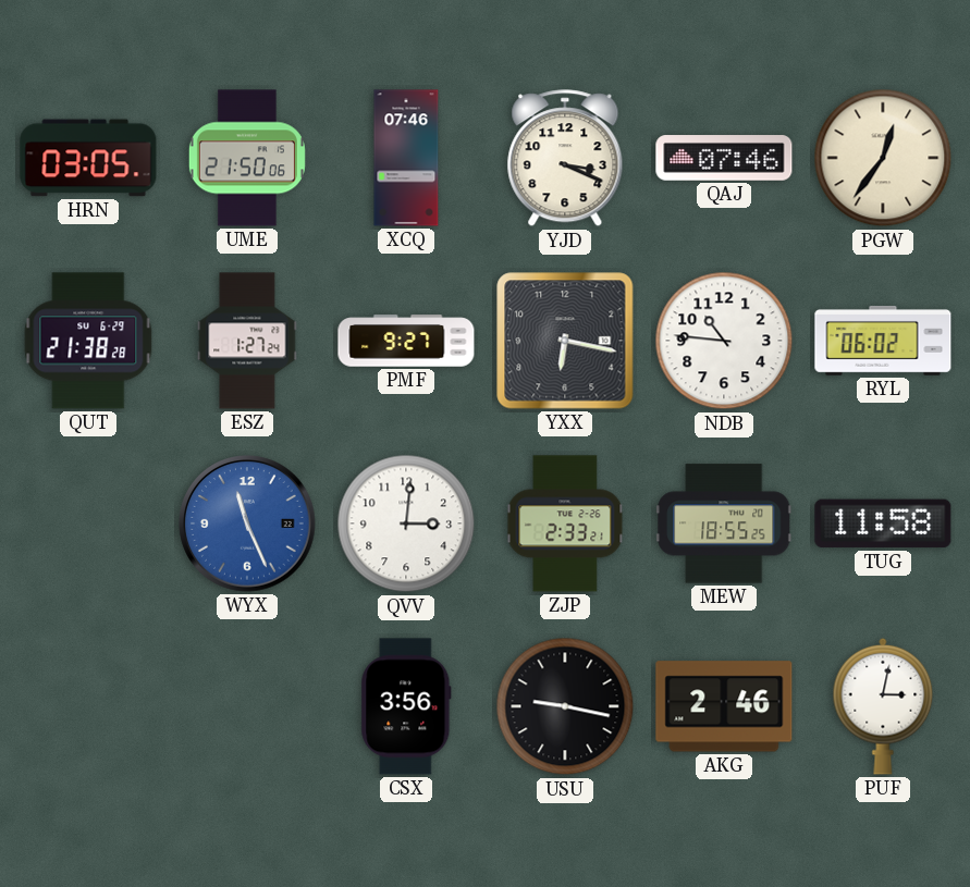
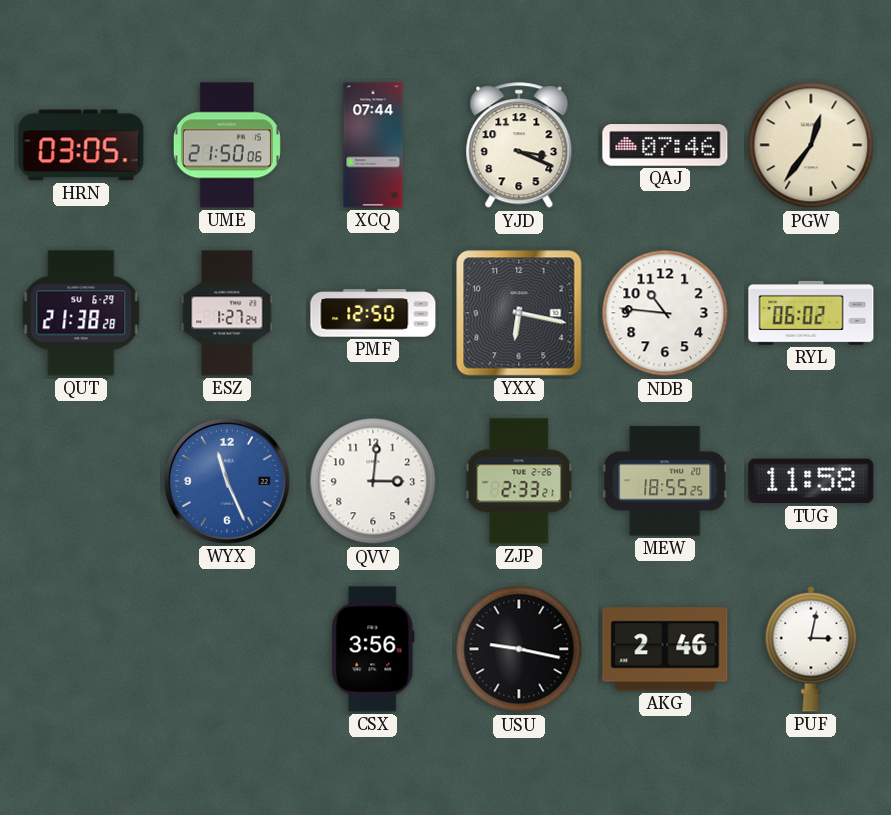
XCQ: 07:46 -> 07:44
PMF: 9:27 -> 12:50
